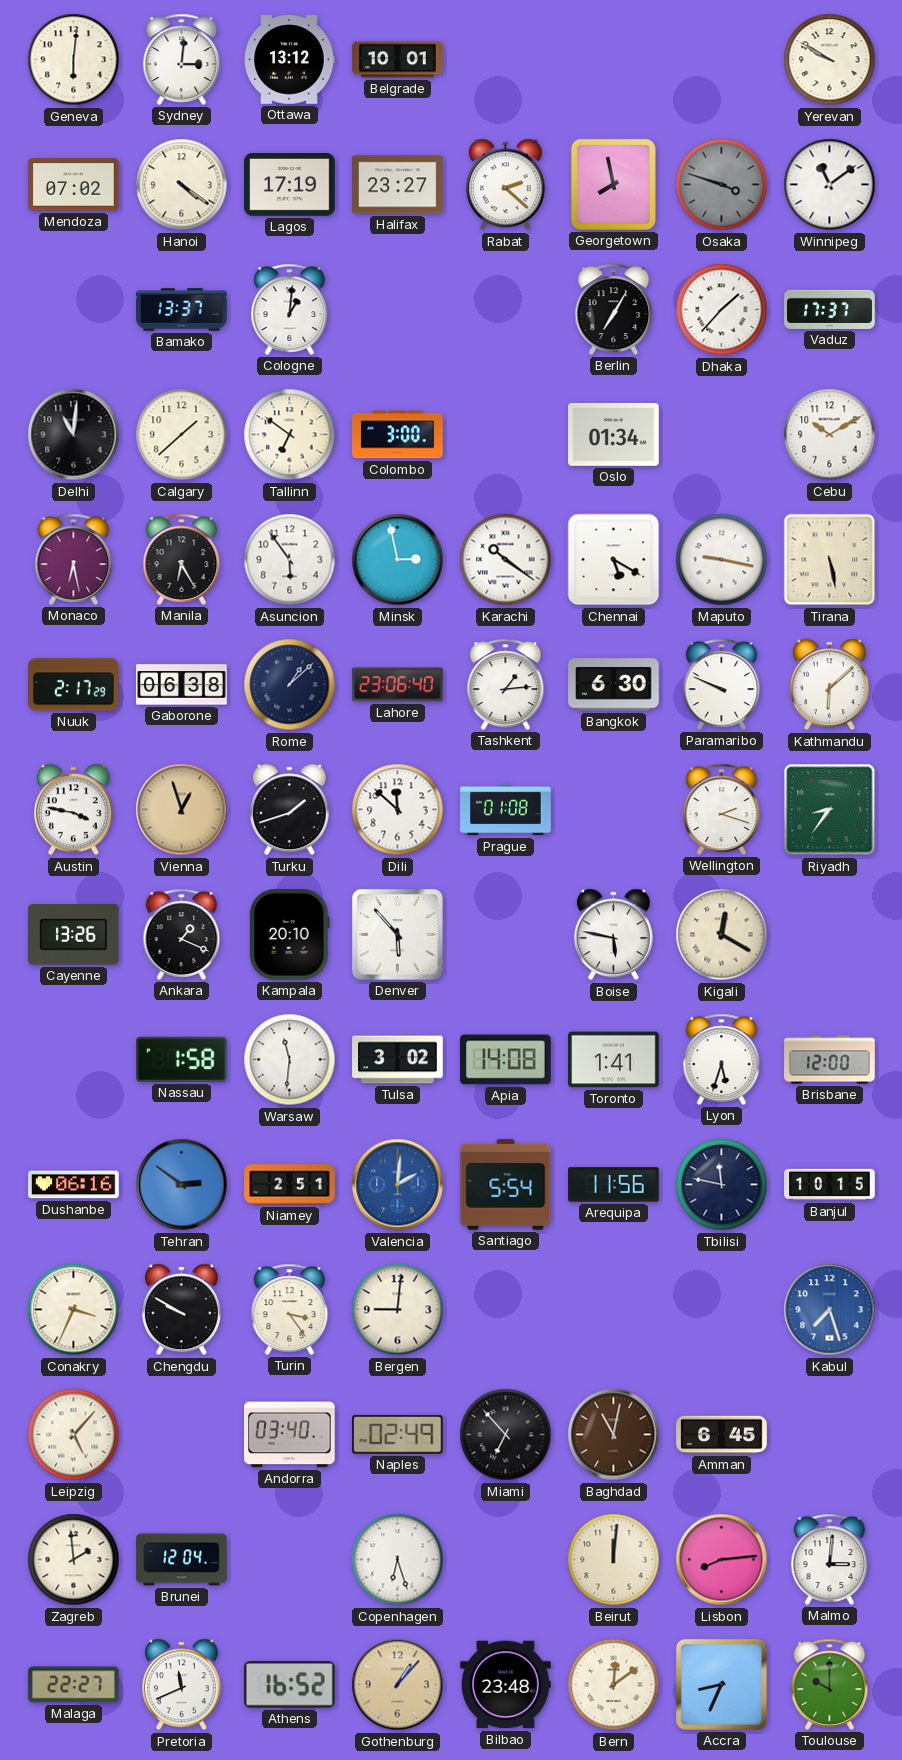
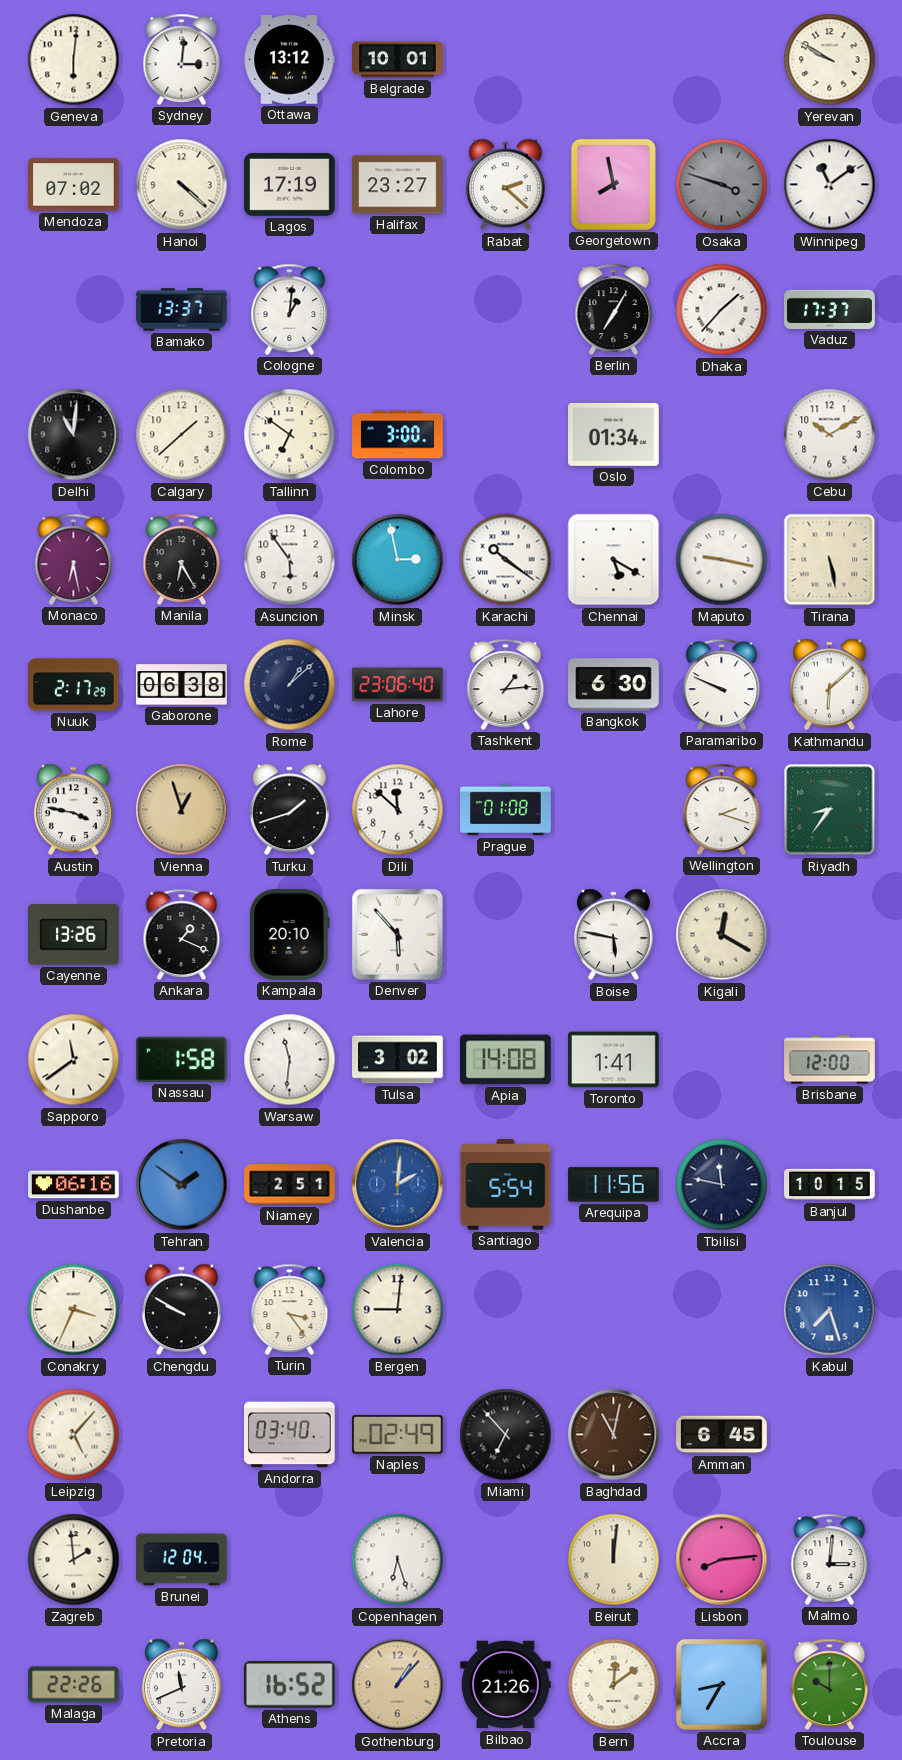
Hanoi: 4:21 -> 4:22
Sapporo: none -> 11:39
Lyon: 5:33 -> none
Tehran: 2:51 -> 1:51
Malaga: 22:27 -> 22:26
Bilbao: 23:48 -> 21:26
Accra: 8:34 -> 8:35
